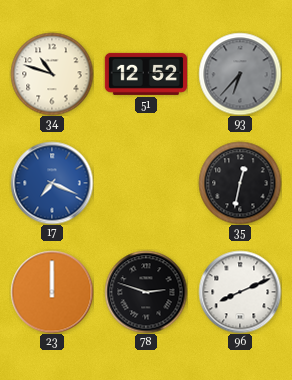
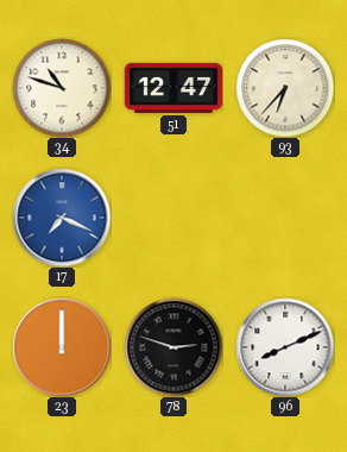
51: 12:52 -> 12:47
93 dial: grey -> cream
35: 12:32 -> none
